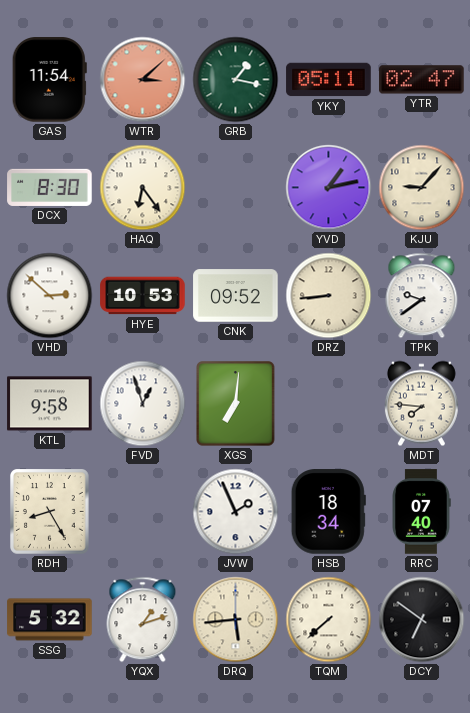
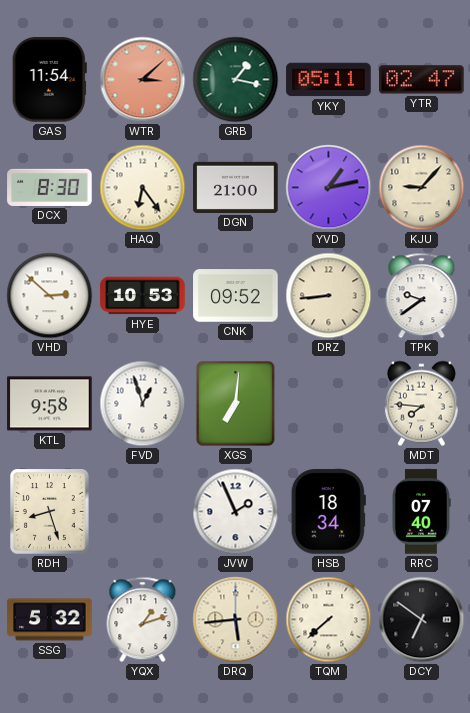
DGN: none -> 21:00
RDH: 8:25 -> 8:27
